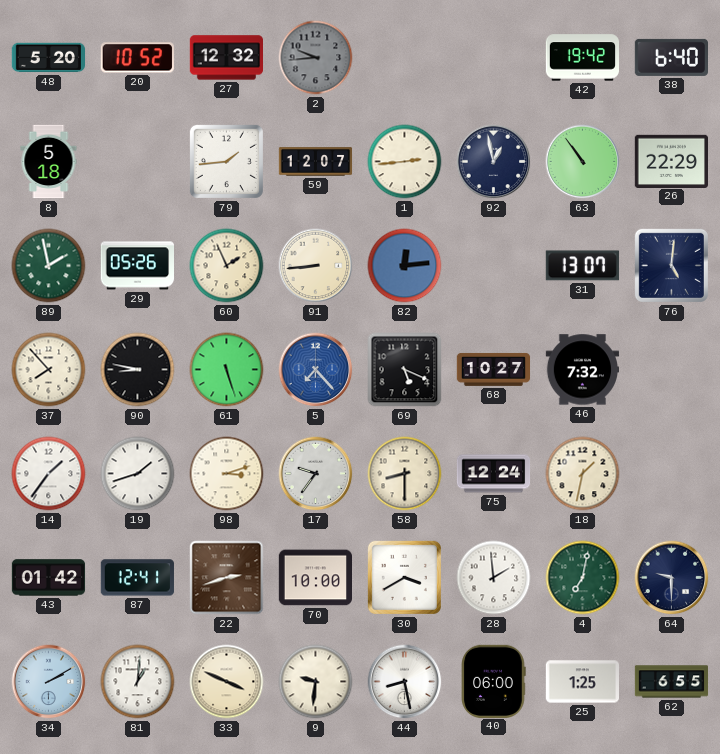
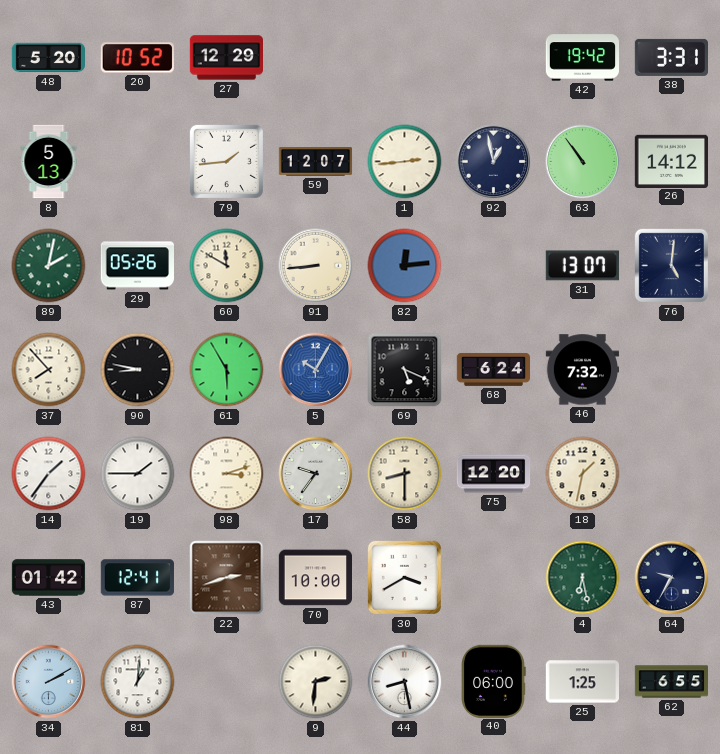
27: 12:32 -> 12:29
2: 9:44 -> none
38: 6:40 -> 3:31
8: 5:18 -> 5:13
26: 22:29 -> 14:12
89: 1:58 -> 2:02
60: 1:56 -> 11:50
61: 5:27 -> 5:55
5: 7:23 -> 10:05
68: 10:27 -> 6:24
19: 1:42 -> 1:45
75: 12:24 -> 12:20
28: 1:59 -> none
4: 7:02 -> 6:28
64: 9:30 -> 9:35
33: 3:49 -> none
9: 9:31 -> 2:31
